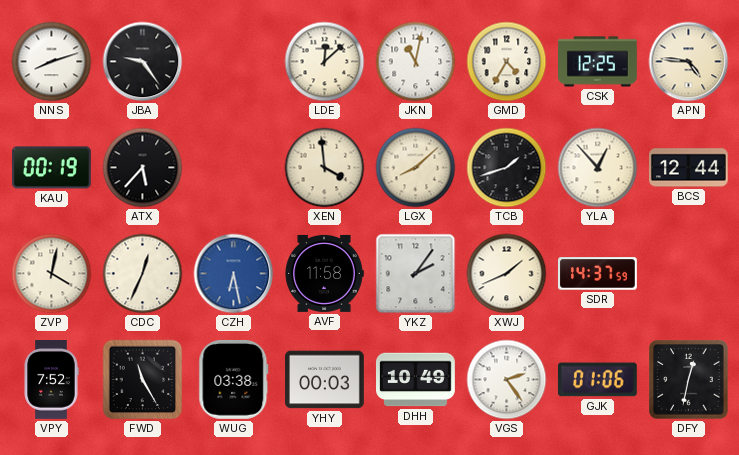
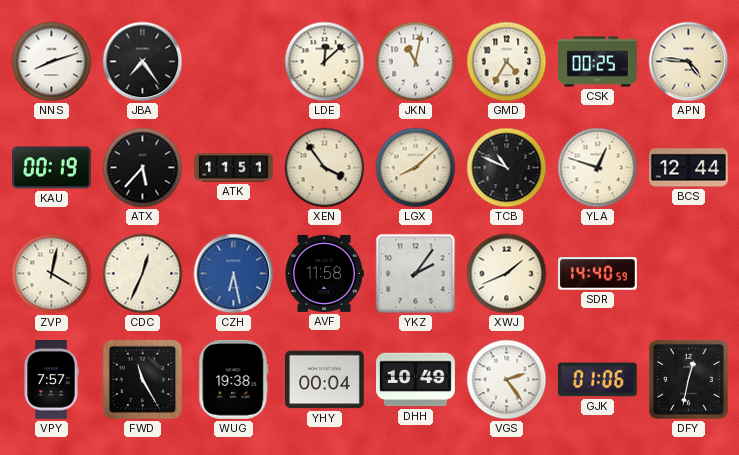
JBA: 9:24 -> 7:24
CSK: 12:25 -> 00:25
ATK: none -> 11:51
XEN: 3:59 -> 3:54
TCB: 1:42 -> 10:49
YLA: 12:53 -> 12:48
SDR: 14:37 -> 14:40
VPY: 7:52 -> 7:57
WUG: 03:38 -> 19:38
YHY: 00:03 -> 00:04
